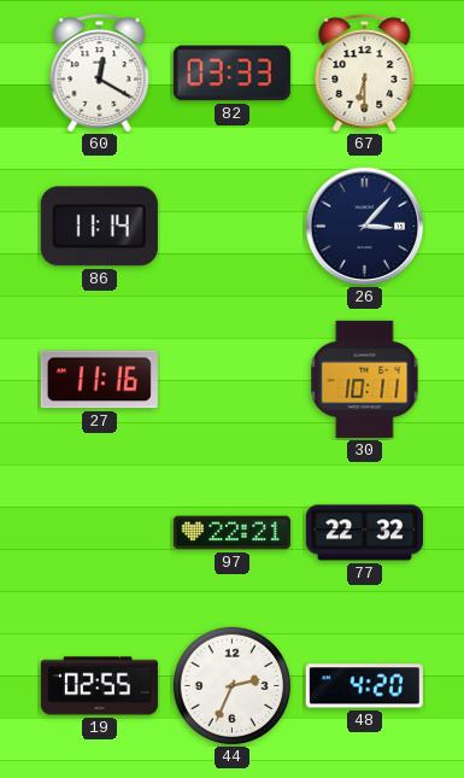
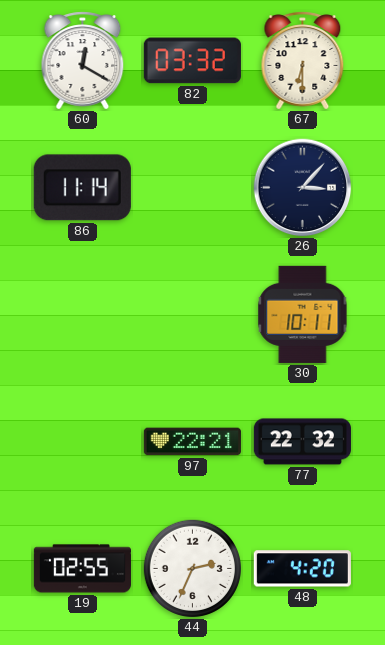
82: 03:33 -> 03:32
27: 11:16 -> none
